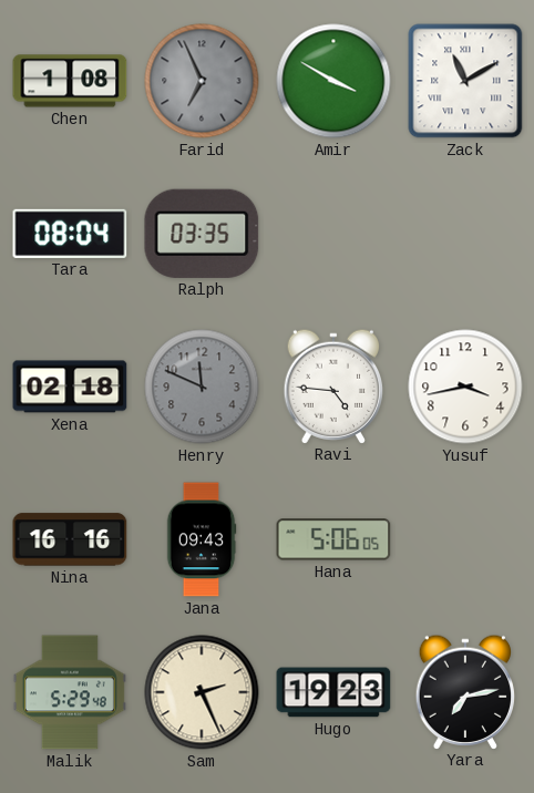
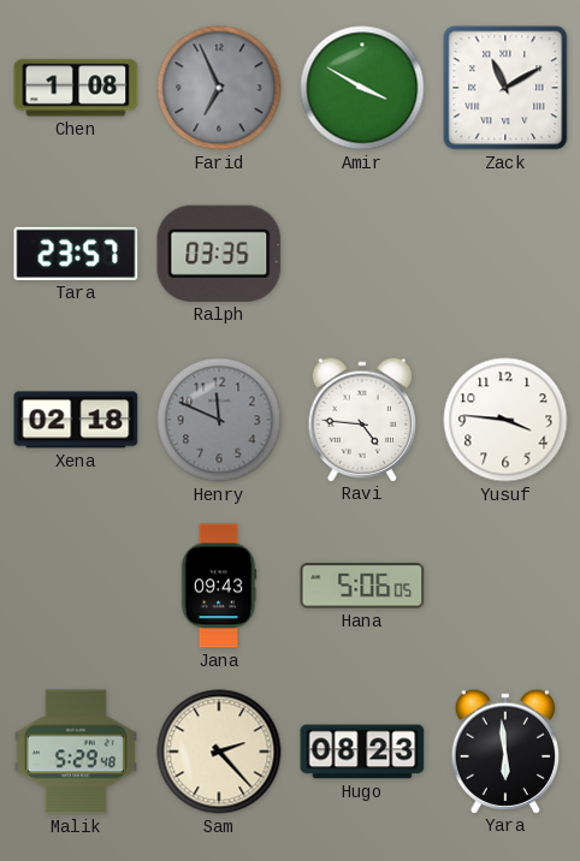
Tara: 08:04 -> 23:57
Yusuf: 3:43 -> 3:46
Nina: 16:16 -> none
Sam: 2:26 -> 2:23
Hugo: 19:23 -> 08:23
Yara: 7:13 -> 5:59
